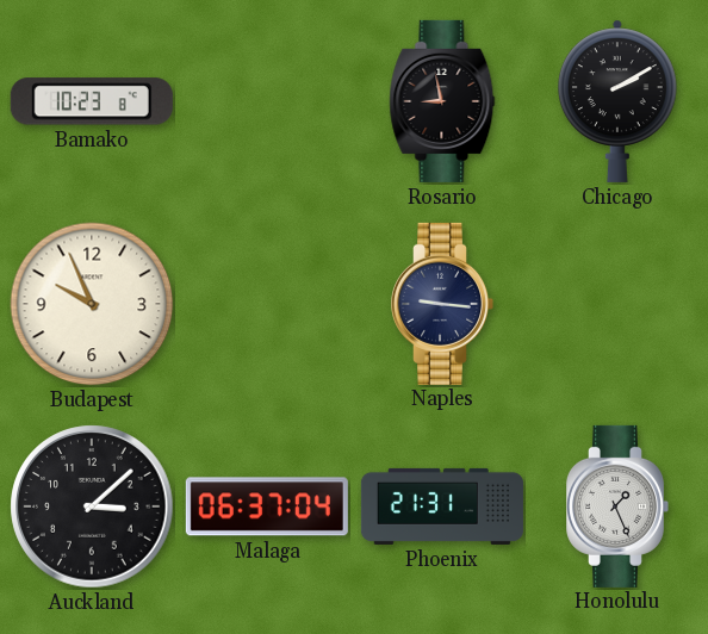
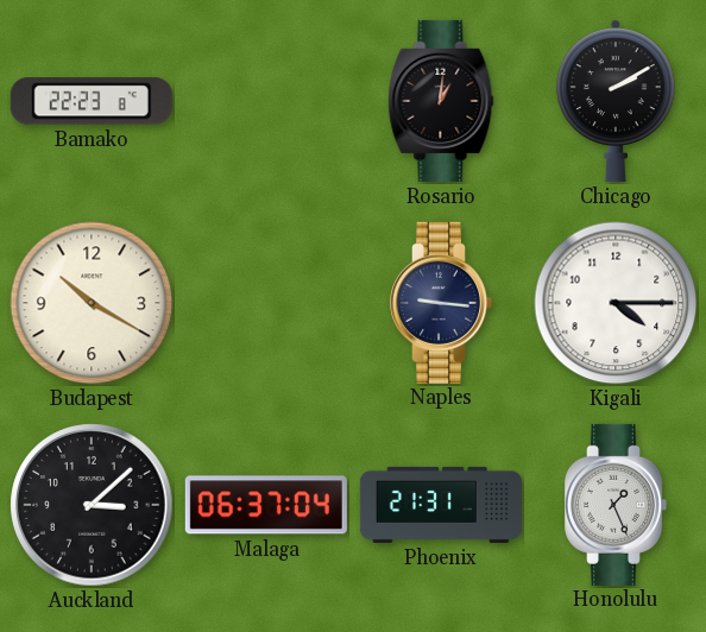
Bamako: 10:23 -> 22:23
Rosario: 8:58 -> 1:01
Budapest: 9:56 -> 10:20
Kigali: none -> 4:15
